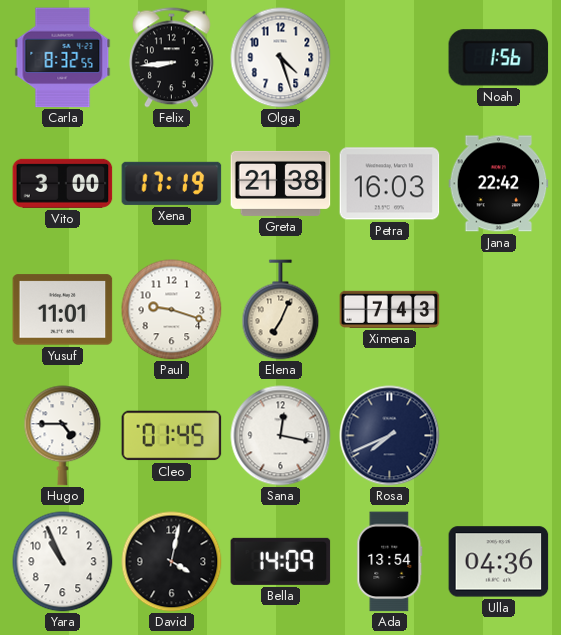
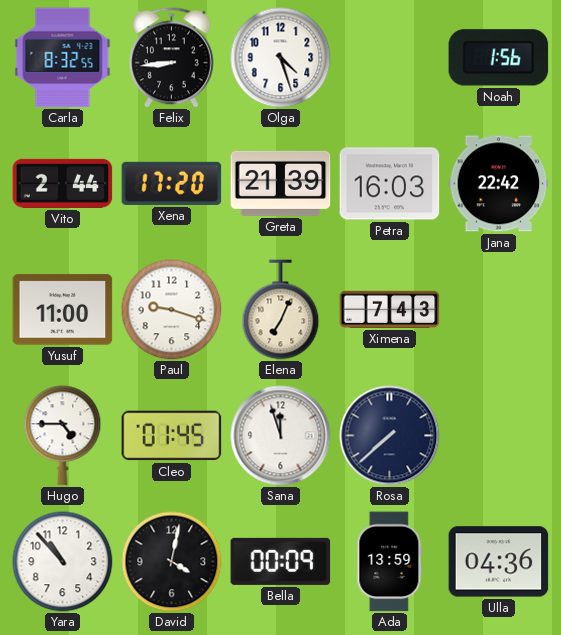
Vito: 3:00 -> 2:44
Xena: 17:19 -> 17:20
Greta: 21:38 -> 21:39
Yusuf: 11:01 -> 11:00
Sana: 12:17 -> 11:57
Rosa: 7:41 -> 7:38
Yara: 10:56 -> 10:53
Bella: 14:09 -> 00:09
Ada: 13:54 -> 13:59
